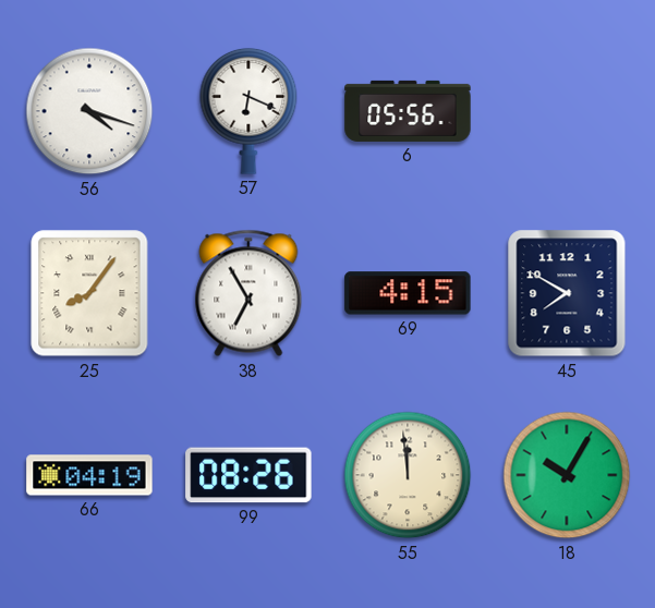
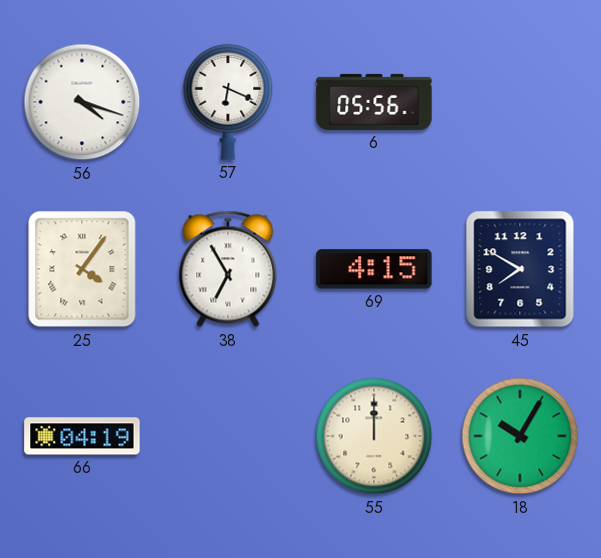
25: 8:06 -> 4:06
99: 08:26 -> none
55: 11:59 -> 12:00
